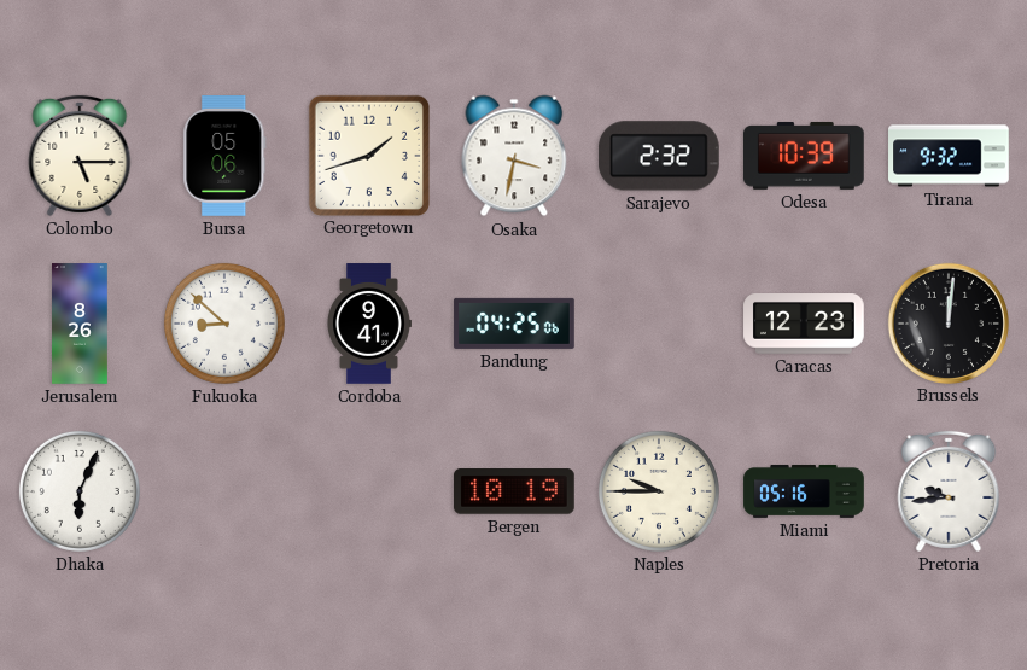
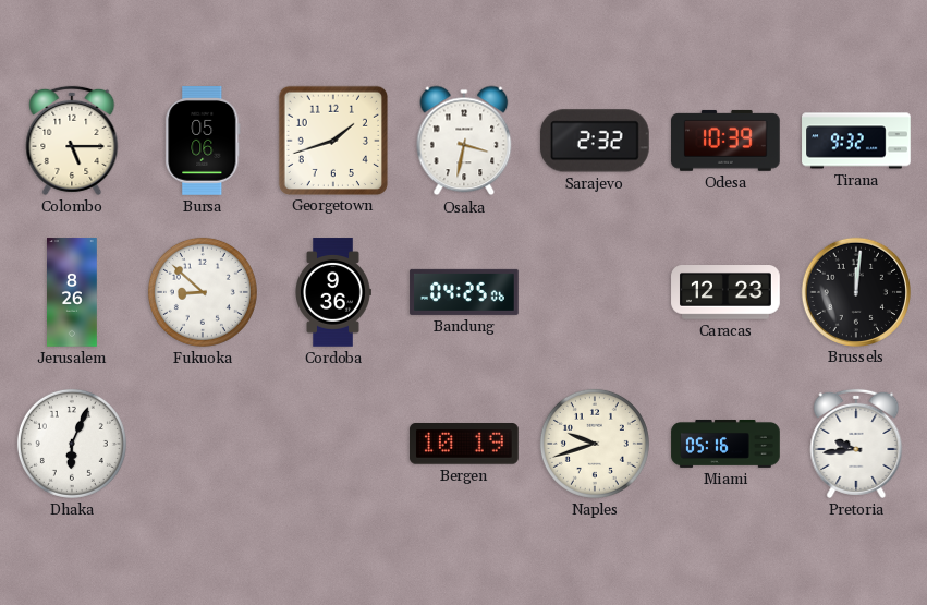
Cordoba: 9:41 -> 9:36
Naples: 9:45 -> 9:42
